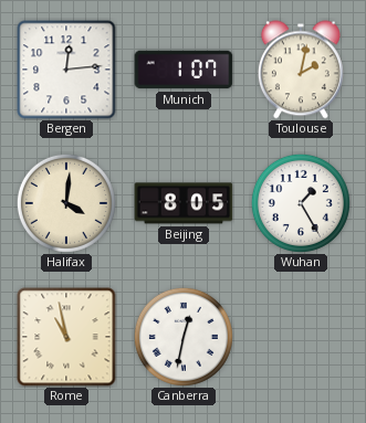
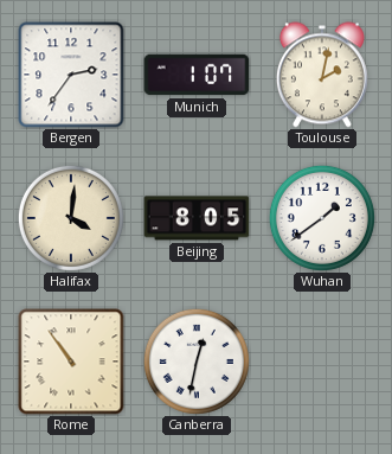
Bergen: 12:14 -> 2:36
Wuhan: 1:25 -> 1:39
Rome: 10:58 -> 10:54
